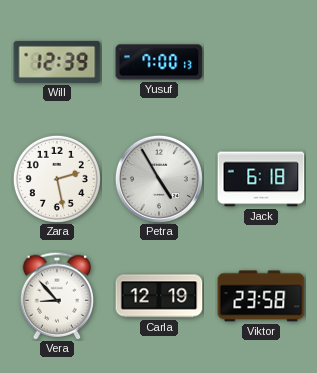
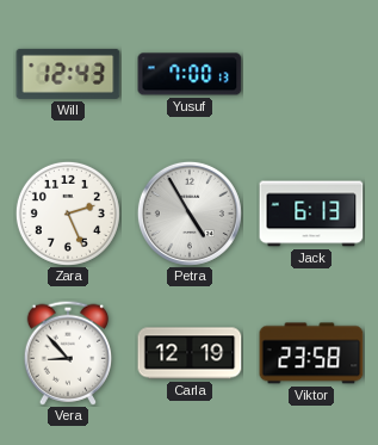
Will: 12:39 -> 12:43
Zara: 2:28 -> 2:26
Jack: 6:18 -> 6:13
